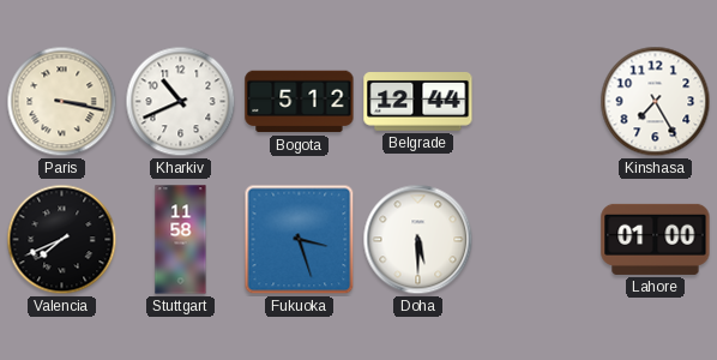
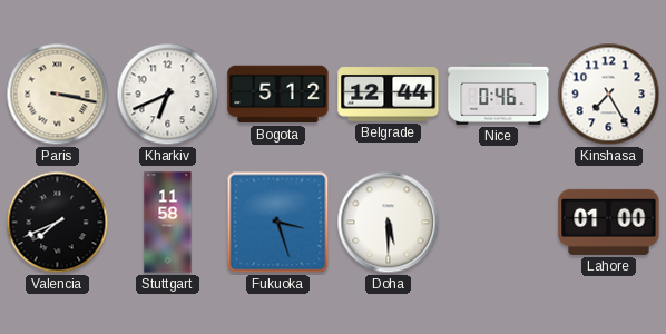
Kharkiv: 10:41 -> 6:41
Nice: none -> 0:46
